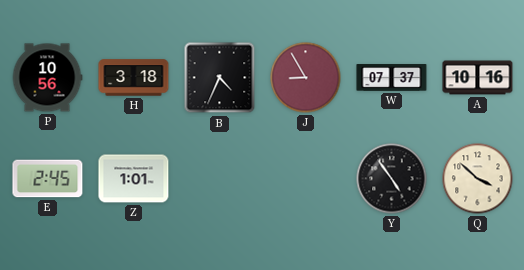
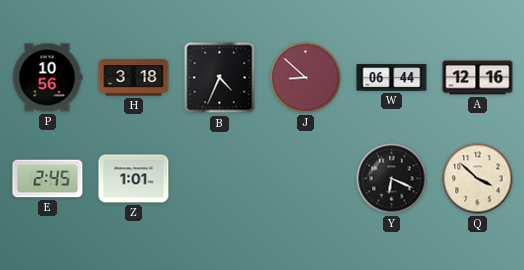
J: 8:55 -> 8:52
W: 07:37 -> 06:44
A: 10:16 -> 12:16
Y: 4:54 -> 6:19
